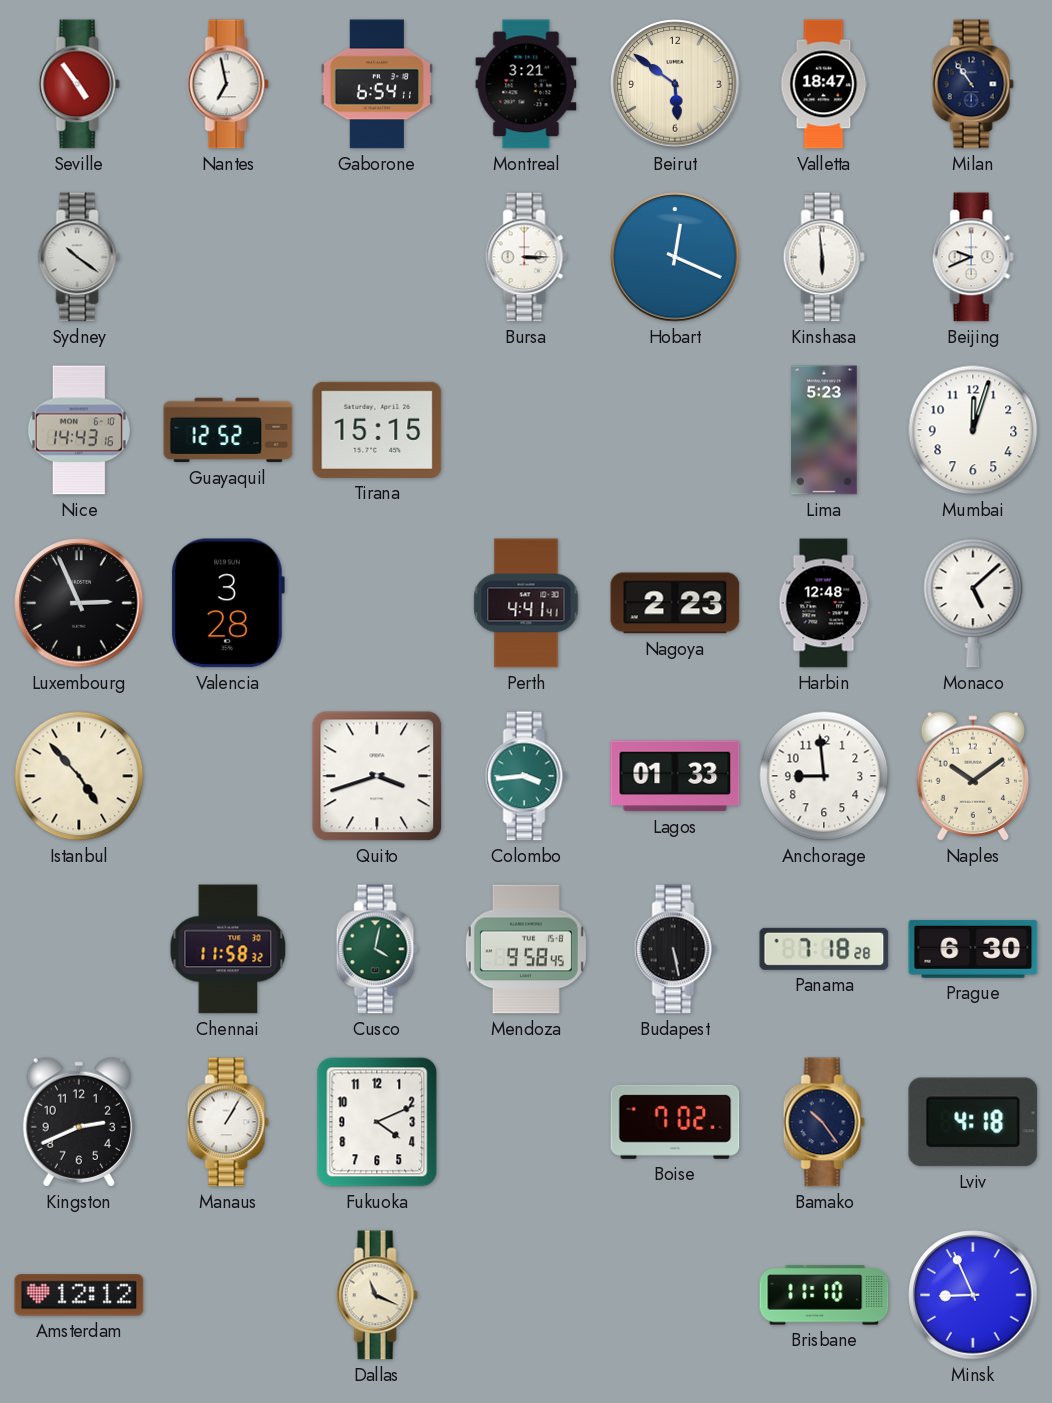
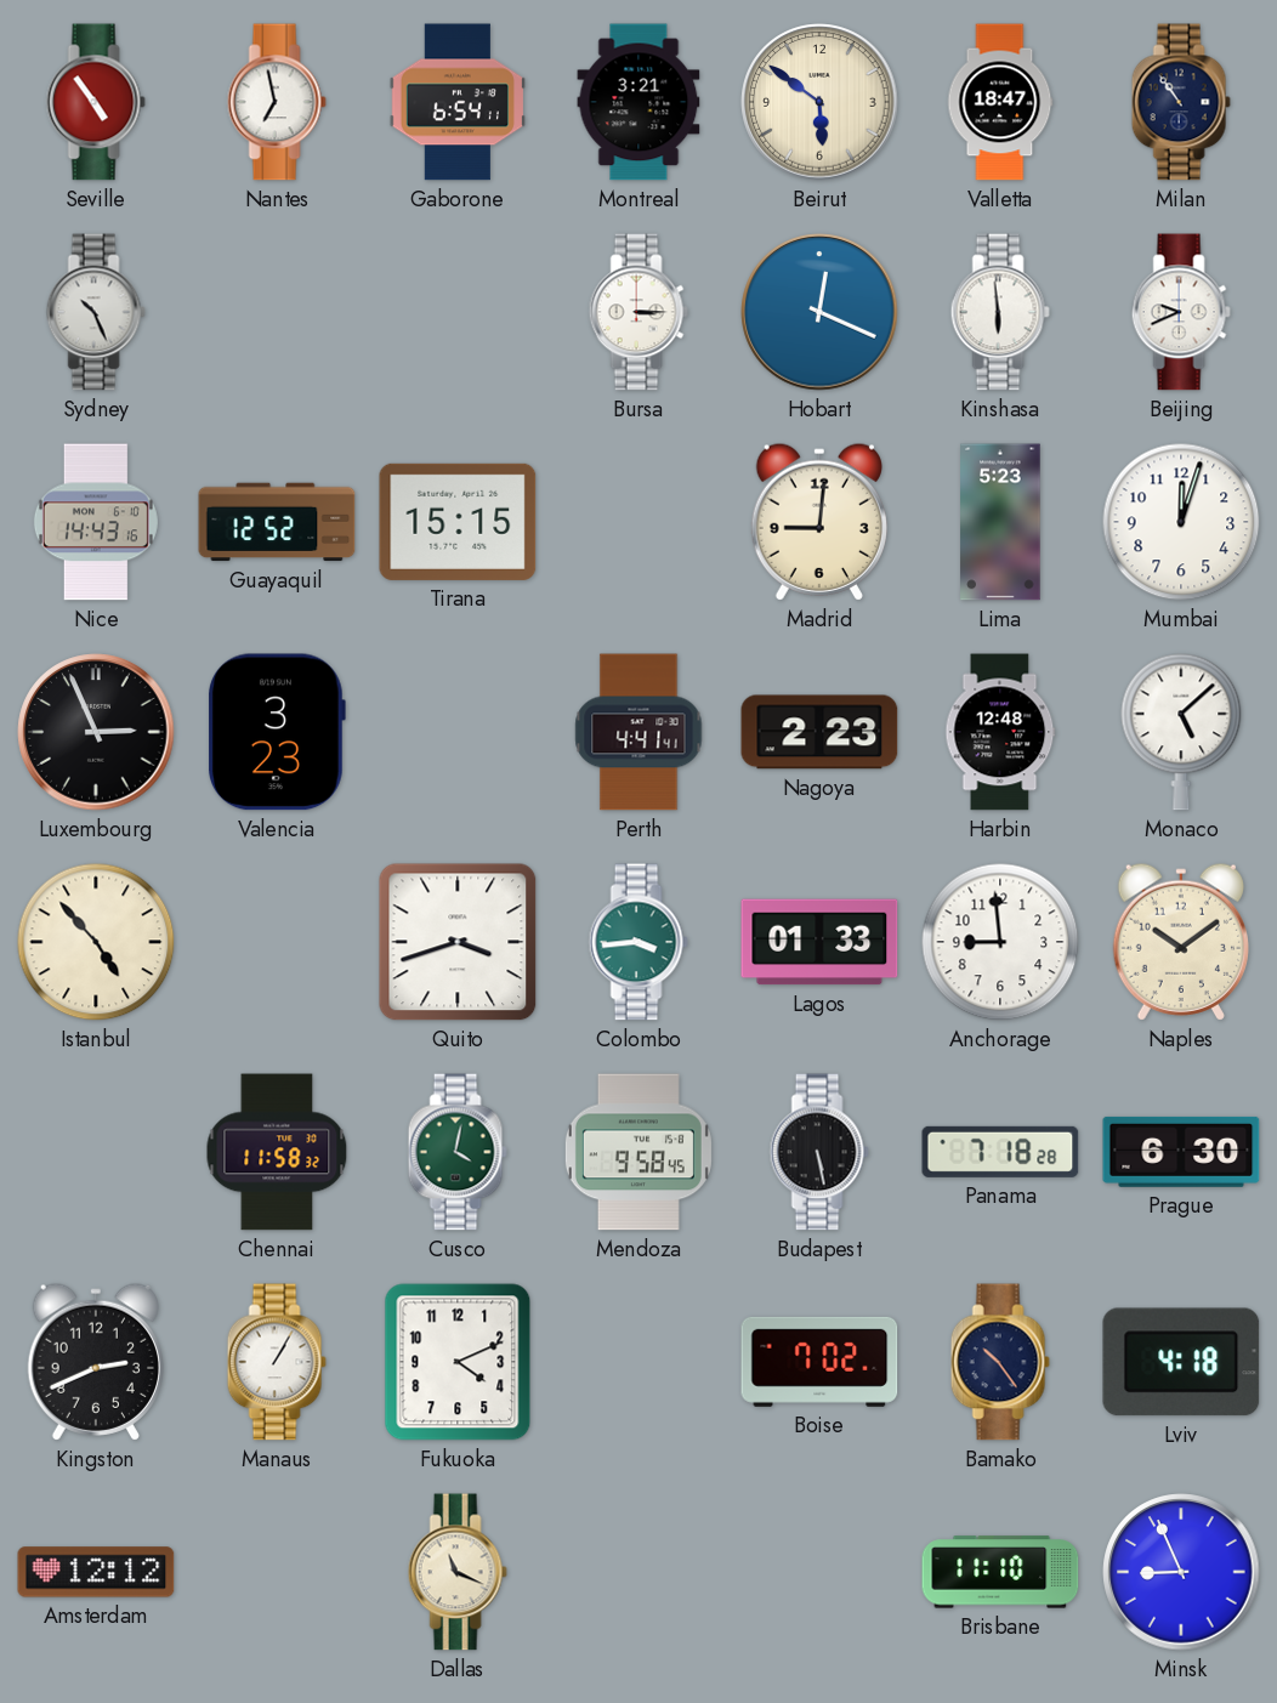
Sydney: 10:21 -> 10:26
Madrid: none -> 9:01
Valencia: 3:28 -> 3:23
